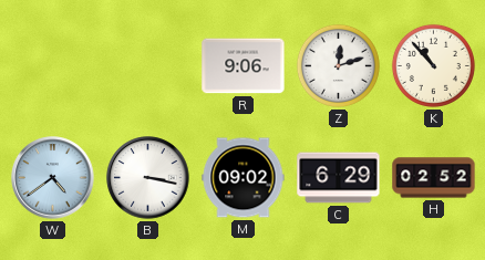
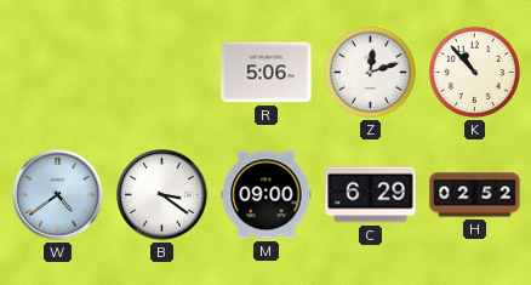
R: 9:06 -> 5:06
B: 3:17 -> 3:21
M: 09:02 -> 09:00
